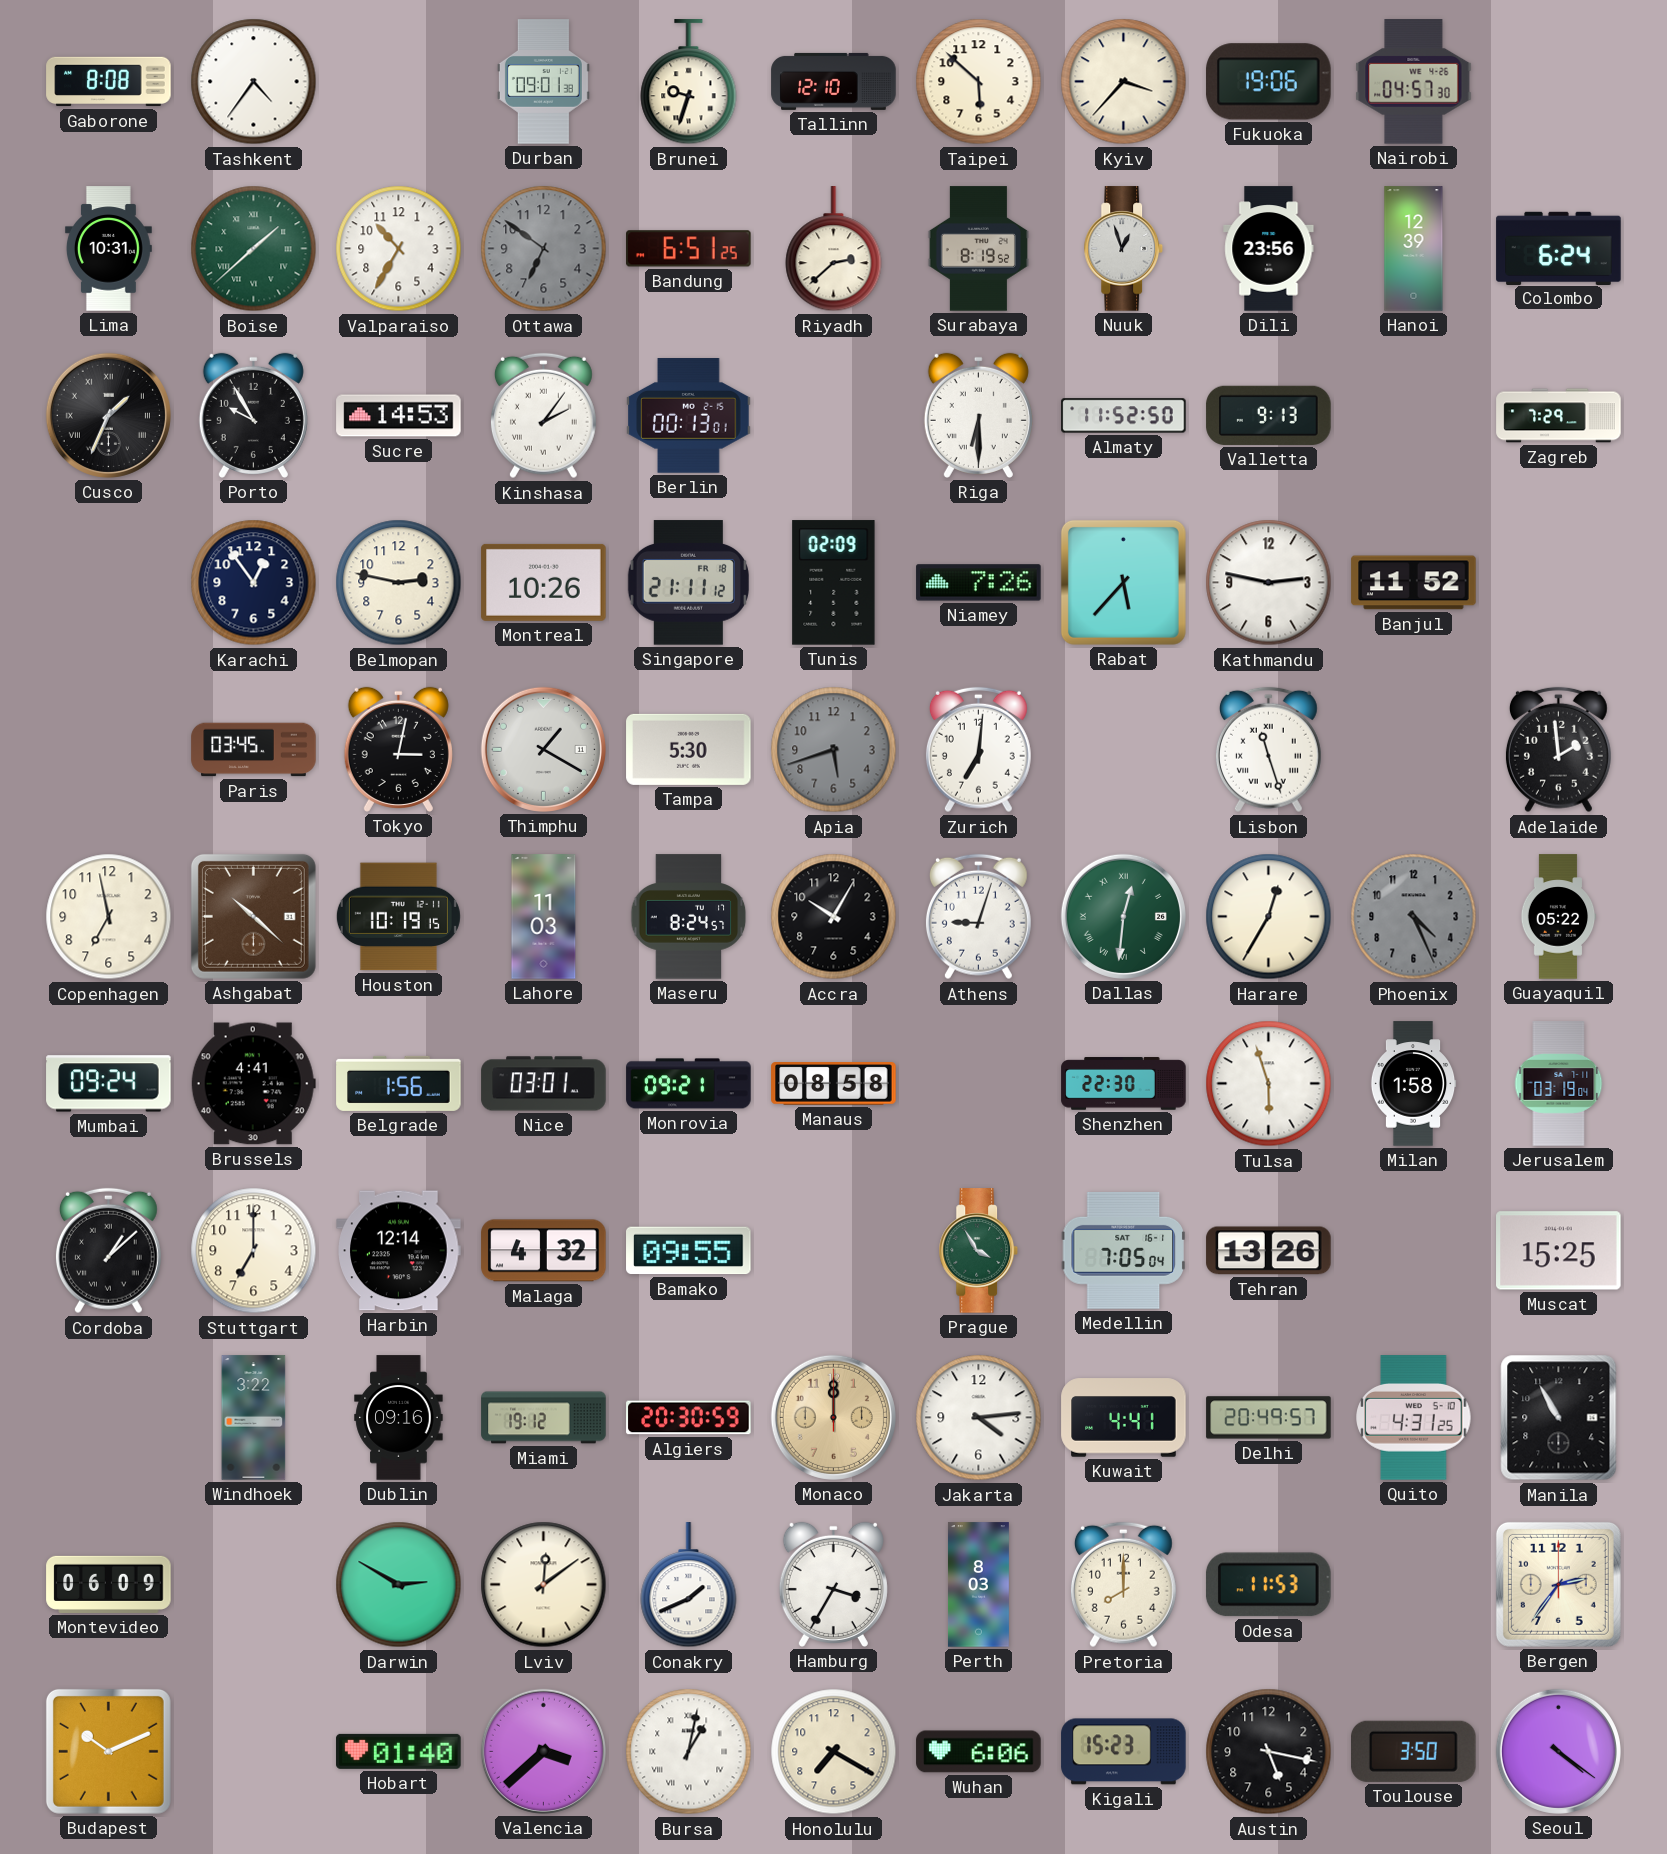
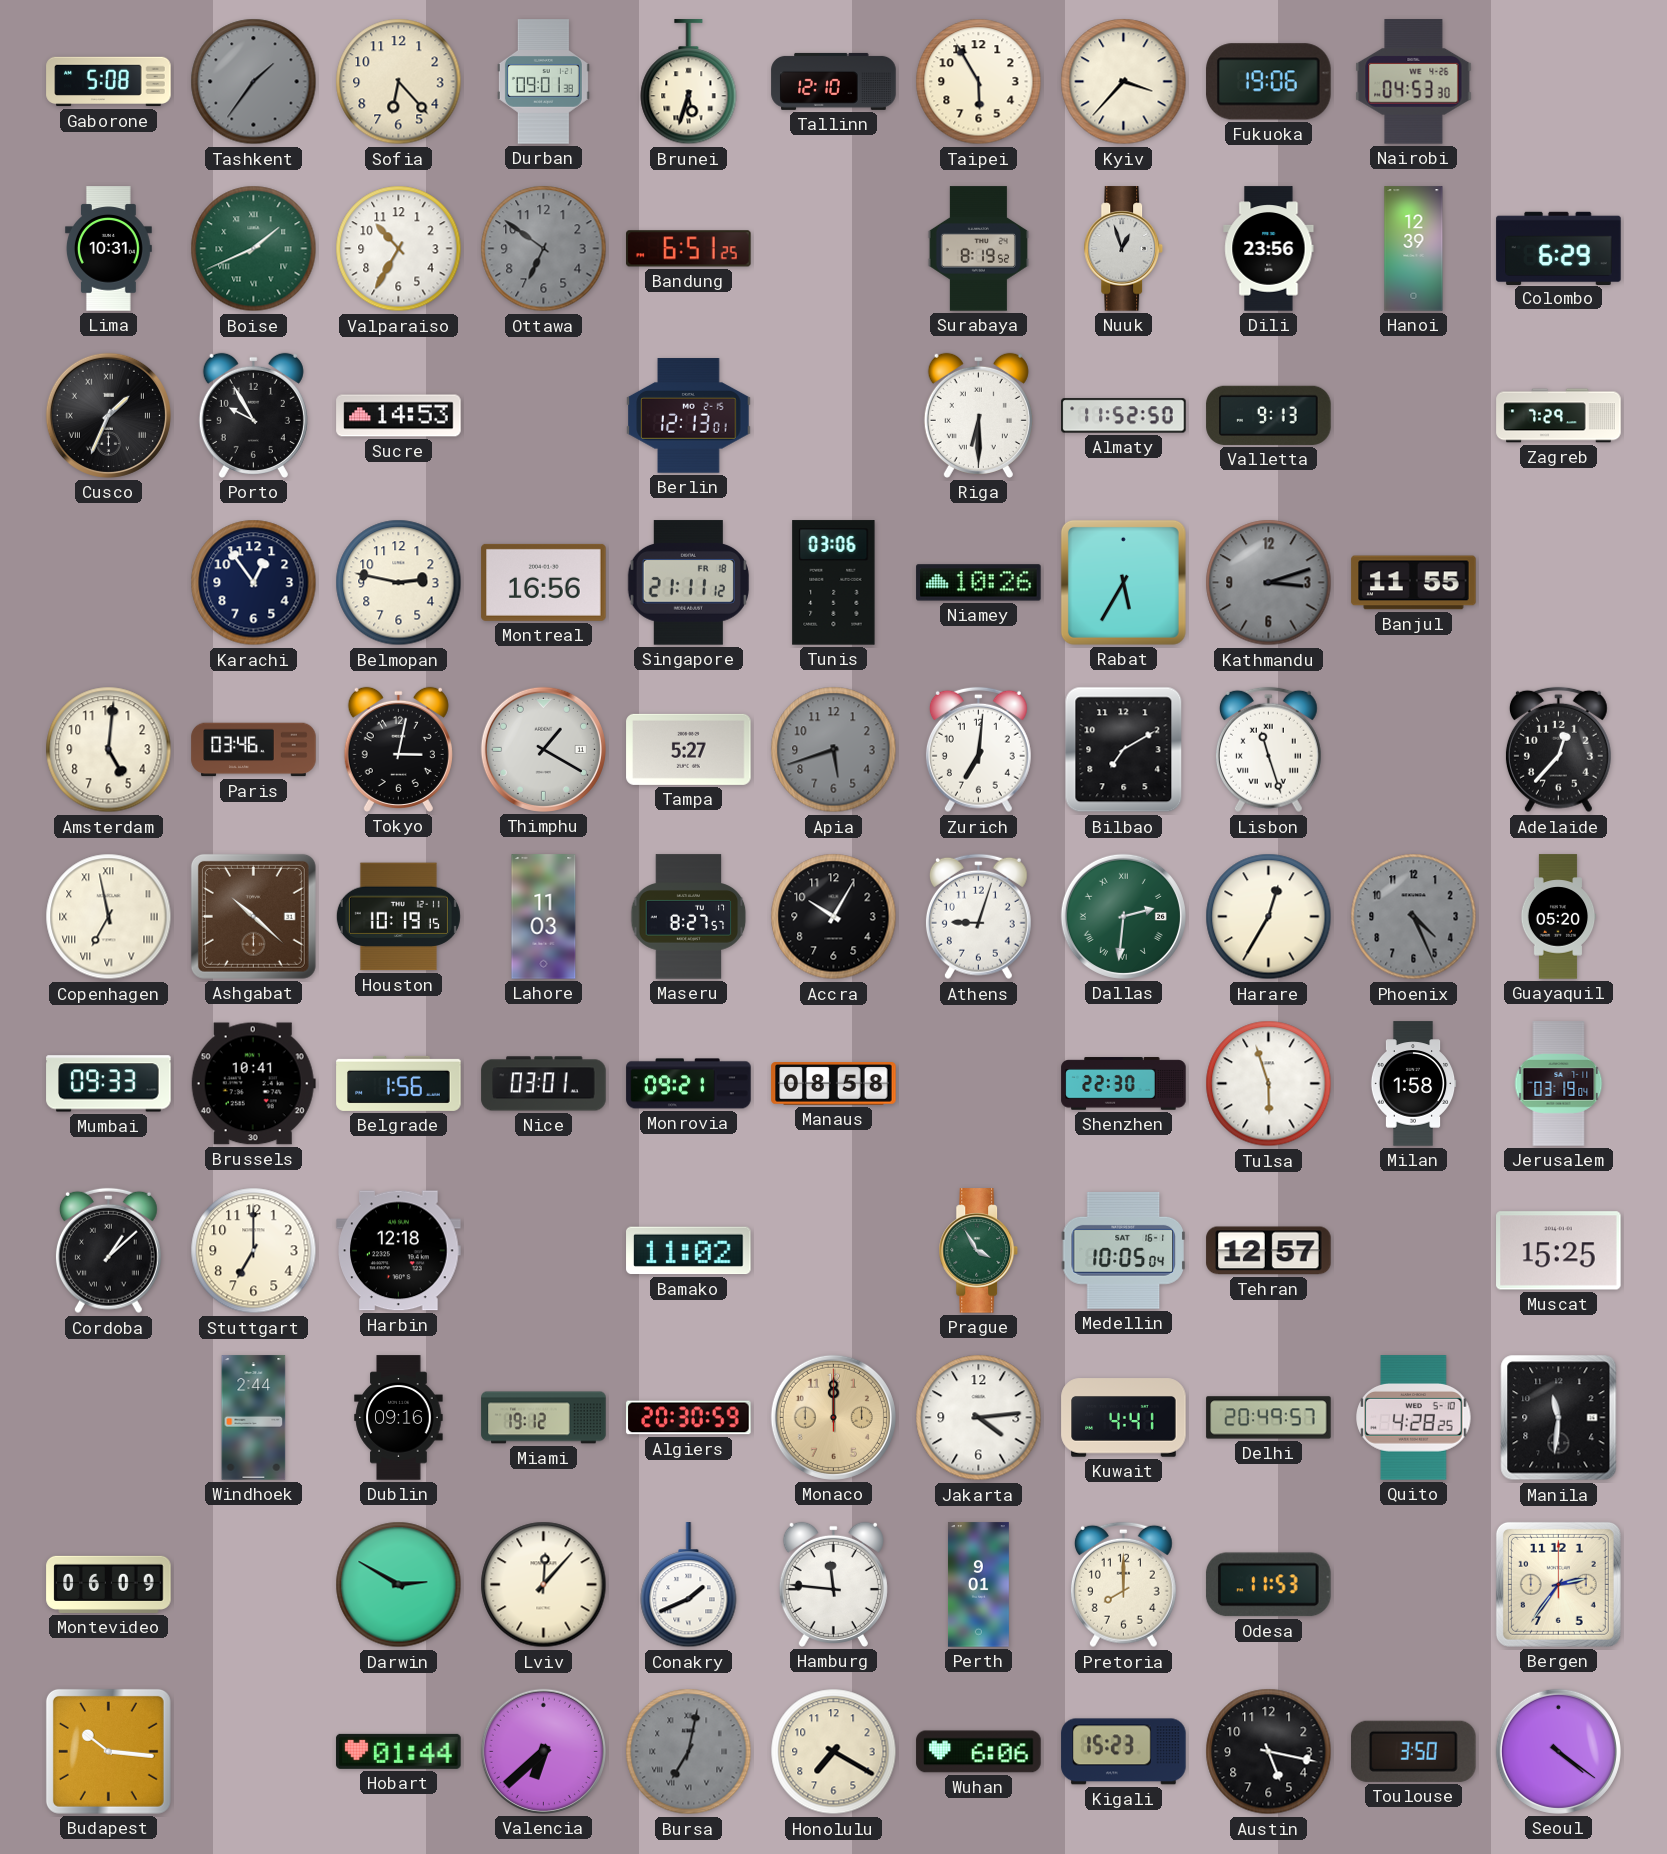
Gaborone: 8:08 -> 5:08
Tashkent: 4:36 -> 1:36
Tashkent dial: white -> grey
Sofia: none -> 6:23
Brunei: 9:33 -> 5:33
Taipei: 5:52 -> 5:55
Nairobi: 04:57 -> 04:53
Boise: 1:38 -> 1:41
Riyadh: 2:38 -> none
Colombo: 6:24 -> 6:29
Kinshasa: 2:06 -> none
Berlin: 00:13 -> 12:13
Montreal: 10:26 -> 16:56
Tunis: 02:09 -> 03:06
Niamey: 7:26 -> 10:26
Rabat: 5:37 -> 5:35
Kathmandu: 2:47 -> 3:12
Kathmandu dial: white -> grey
Banjul: 11:52 -> 11:55
Amsterdam: none -> 5:01
Paris: 03:45 -> 03:46
Tampa: 5:30 -> 5:27
Bilbao: none -> 7:10
Adelaide: 1:59 -> 12:37
Copenhagen numerals: Arabic -> Roman
Maseru: 8:24 -> 8:27
Dallas: 12:31 -> 2:31
Guayaquil: 05:22 -> 05:20
Mumbai: 09:24 -> 09:33
Brussels: 4:41 -> 10:41
Harbin: 12:14 -> 12:18
Malaga: 4:32 -> none
Bamako: 09:55 -> 11:02
Medellin: 7:05 -> 10:05
Tehran: 13:26 -> 12:57
Windhoek: 3:22 -> 2:44
Quito: 4:31 -> 4:28
Manila: 10:55 -> 11:31
Lviv: 12:09 -> 12:07
Hamburg: 3:35 -> 11:46
Perth: 8:03 -> 9:01
Budapest: 10:11 -> 10:16
Hobart: 01:40 -> 01:44
Valencia: 3:38 -> 6:38
Bursa: 1:02 -> 7:02
Bursa dial: white -> grey
